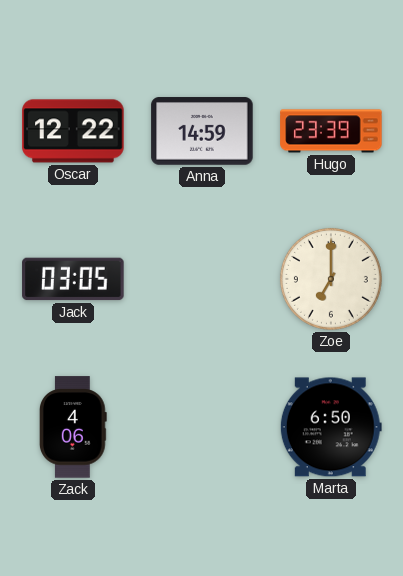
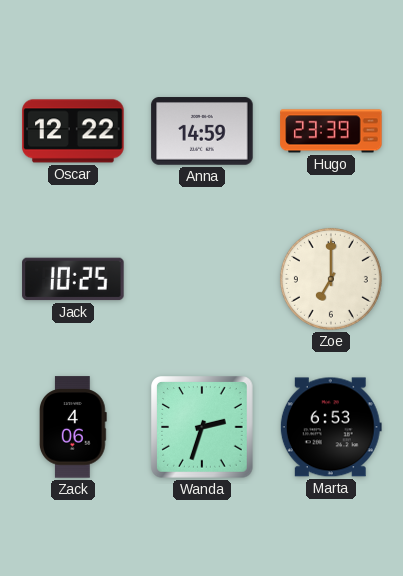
Jack: 03:05 -> 10:25
Wanda: none -> 2:33
Marta: 6:50 -> 6:53
